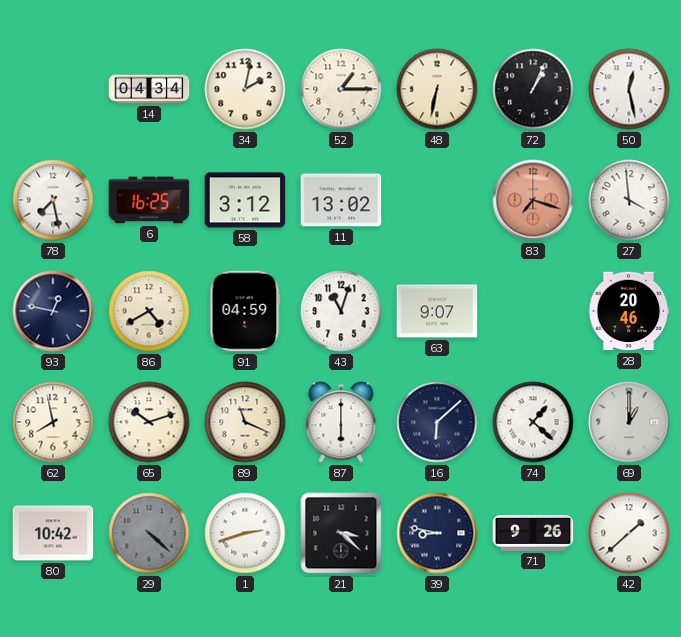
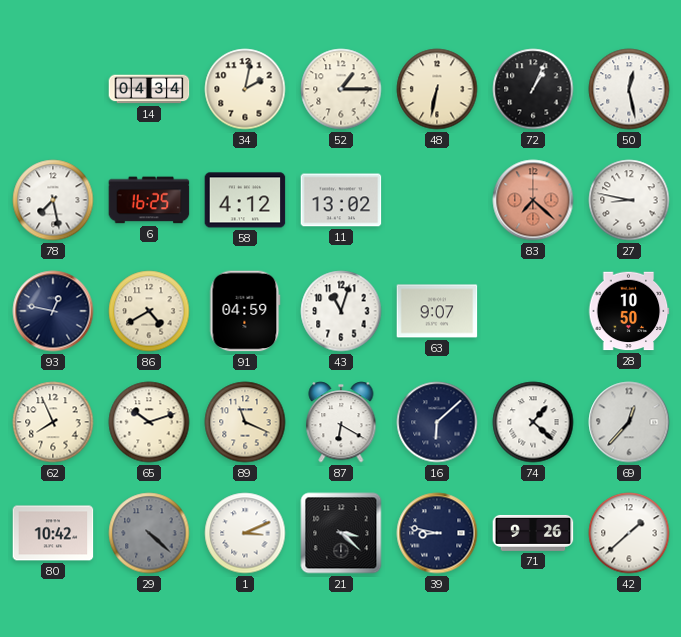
58: 3:12 -> 4:12
83: 7:18 -> 7:22
27: 3:59 -> 8:47
28: 20:46 -> 10:50
62: 7:58 -> 7:56
87: 6:00 -> 6:20
69: 1:00 -> 12:37
1: 2:42 -> 3:11
